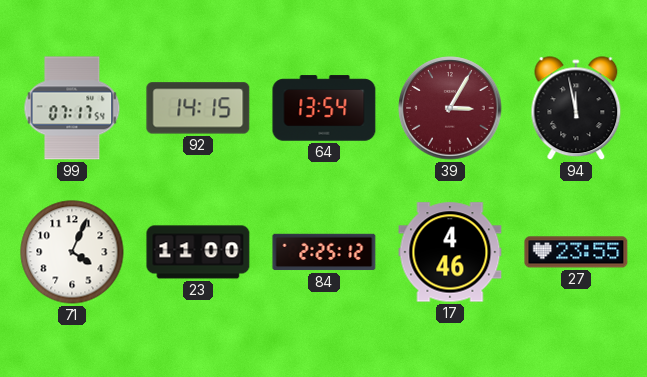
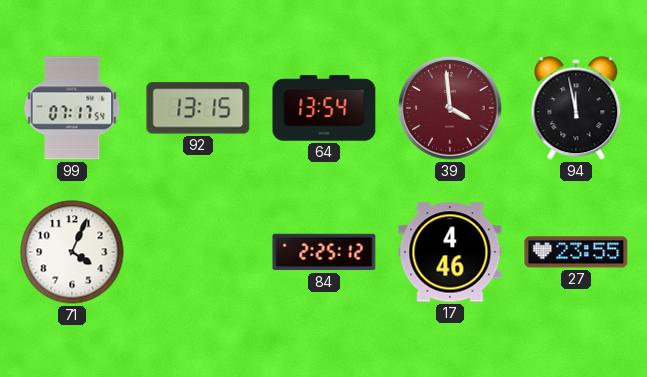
92: 14:15 -> 13:15
39: 3:05 -> 3:59
23: 11:00 -> none
